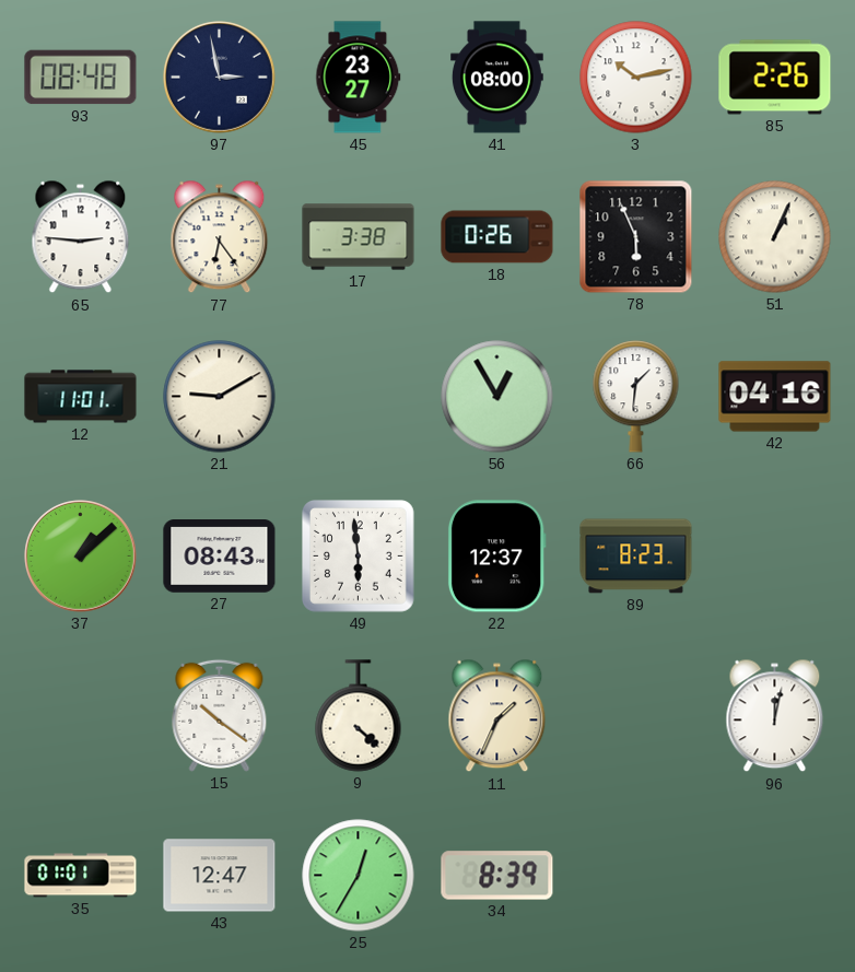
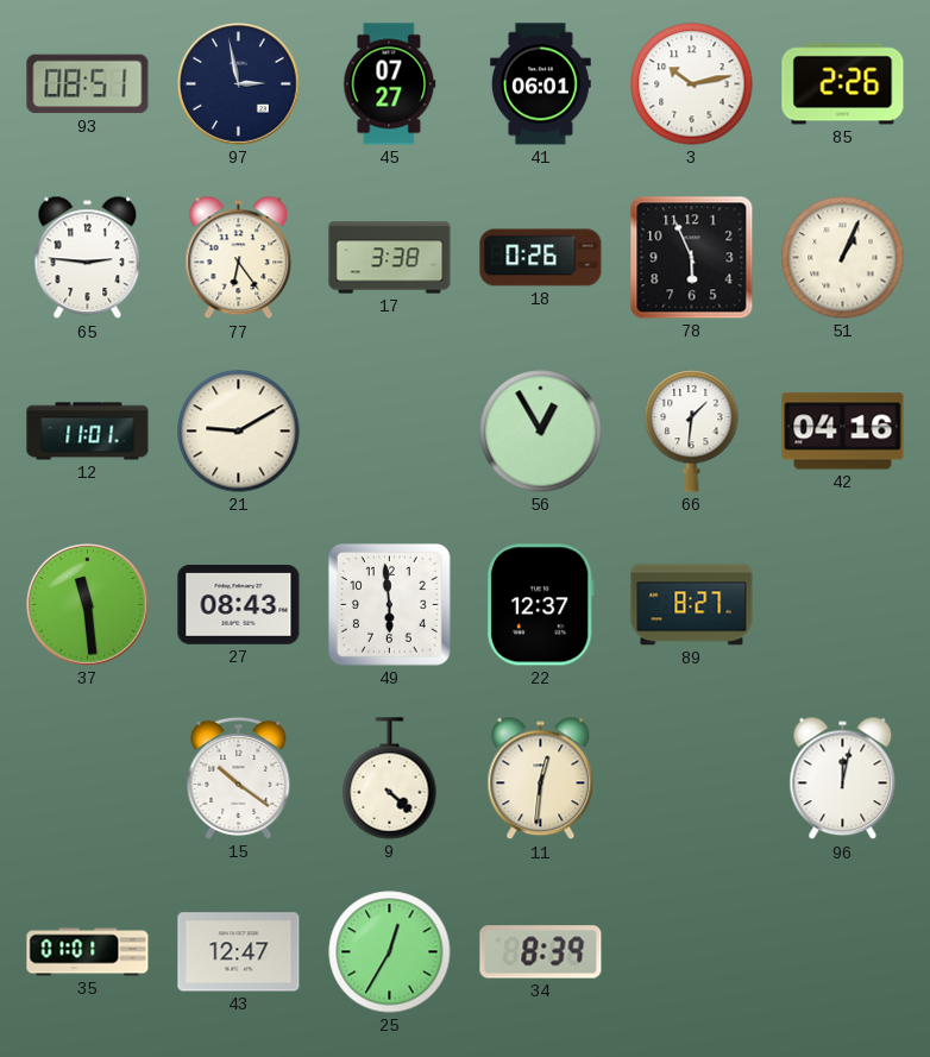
93: 08:48 -> 08:51
45: 23:27 -> 07:27
41: 08:00 -> 06:01
37: 1:08 -> 11:29
89: 8:23 -> 8:27
11: 1:34 -> 12:31
